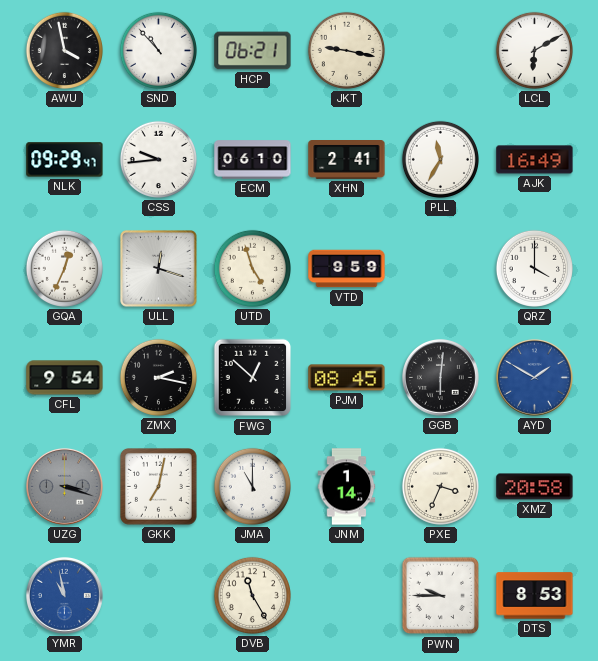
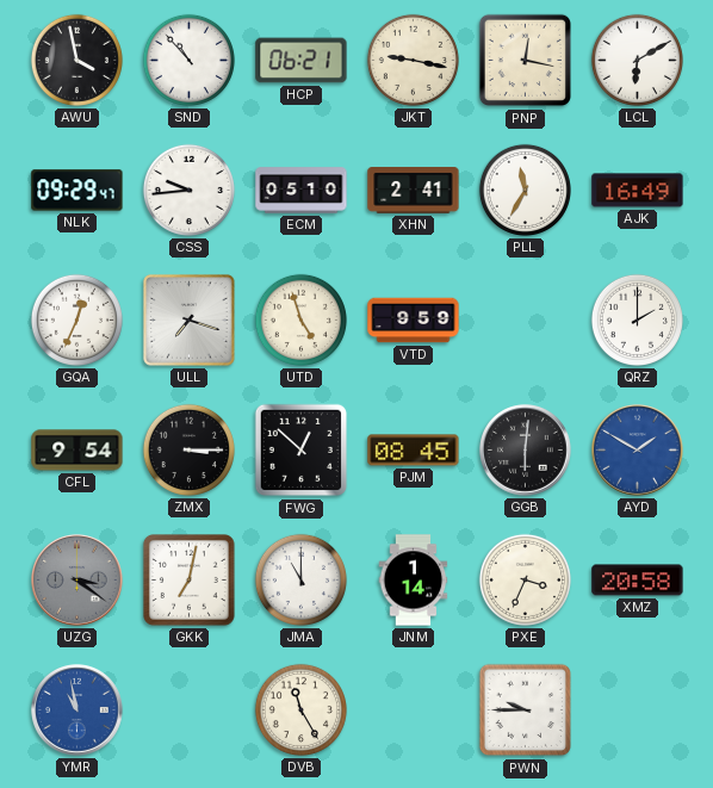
PNP: none -> 12:17
ECM: 06:10 -> 05:10
ULL: 12:18 -> 7:18
QRZ: 4:00 -> 2:00
ZMX: 2:17 -> 3:15
UZG: 3:18 -> 3:21
DTS: 8:53 -> none
